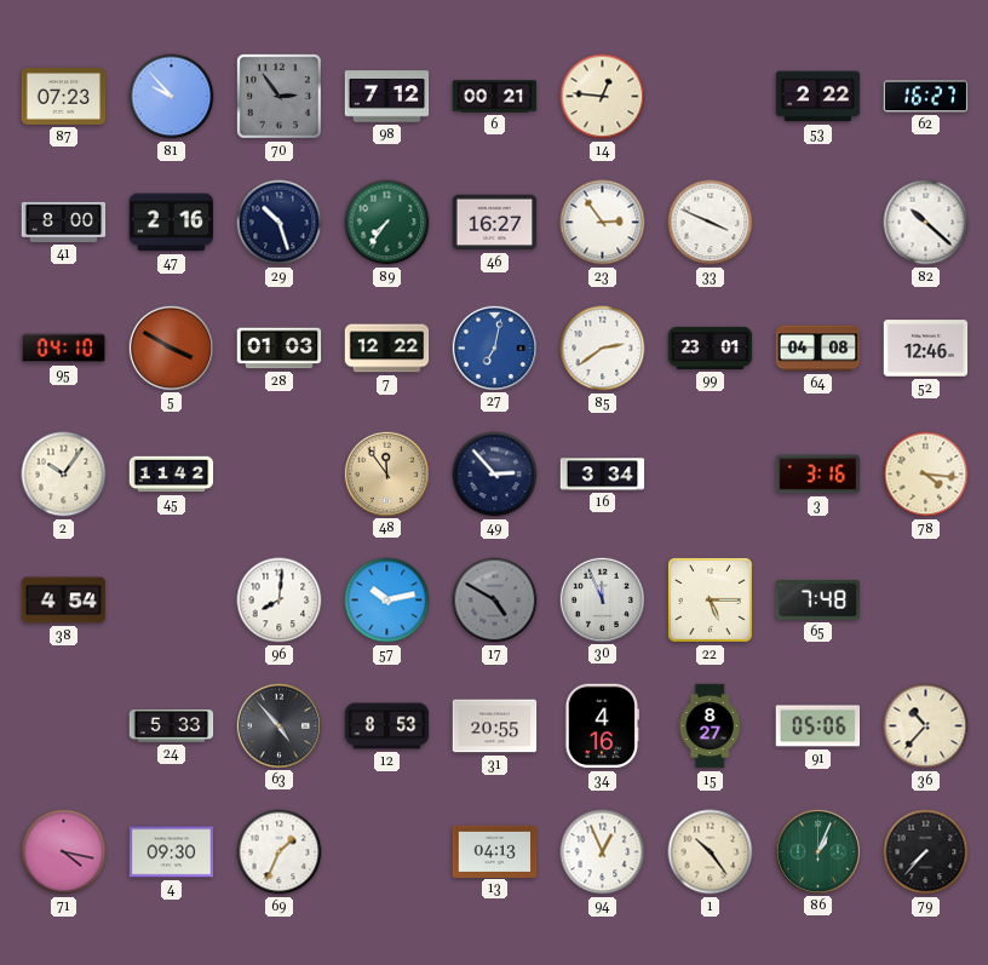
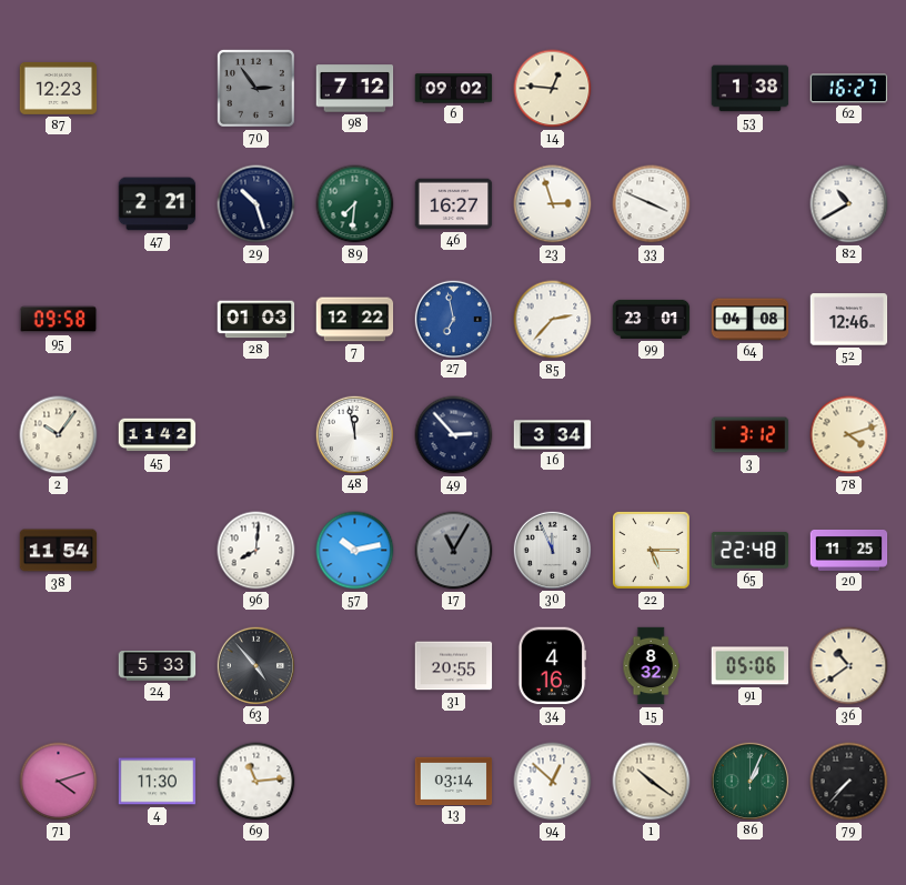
87: 07:23 -> 12:23
81: 9:53 -> none
6: 00:21 -> 09:02
53: 2:22 -> 1:38
41: 8:00 -> none
47: 2:16 -> 2:21
89: 7:36 -> 7:31
23: 2:54 -> 2:57
82: 10:22 -> 10:40
95: 04:10 -> 09:58
5: 3:50 -> none
27: 7:02 -> 6:58
85: 2:39 -> 2:37
48: 11:54 -> 11:58
48 dial: champagne -> white
3: 3:16 -> 3:12
78: 4:16 -> 4:12
38: 4:54 -> 11:54
17: 4:50 -> 11:05
65: 7:48 -> 22:48
20: none -> 11:25
12: 8:53 -> none
15: 8:27 -> 8:32
36: 10:37 -> 10:39
71: 4:17 -> 4:12
4: 09:30 -> 11:30
69: 1:34 -> 11:14
13: 04:13 -> 03:14
94: 12:56 -> 12:52
1: 10:24 -> 10:21
